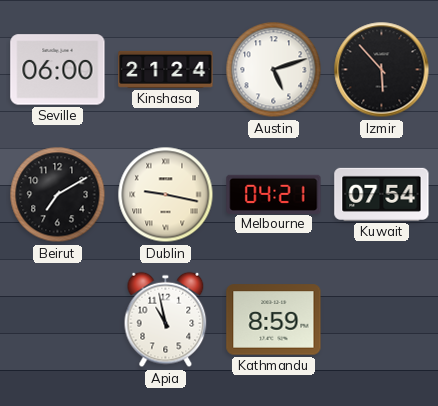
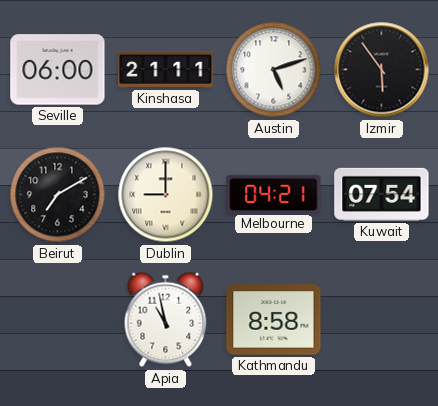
Kinshasa: 21:24 -> 21:11
Izmir: 5:53 -> 5:54
Dublin: 9:17 -> 9:00
Kathmandu: 8:59 -> 8:58
